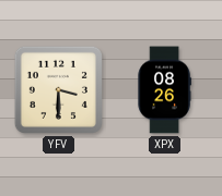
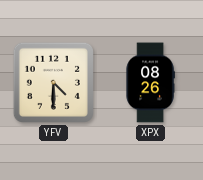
YFV: 3:30 -> 4:30
